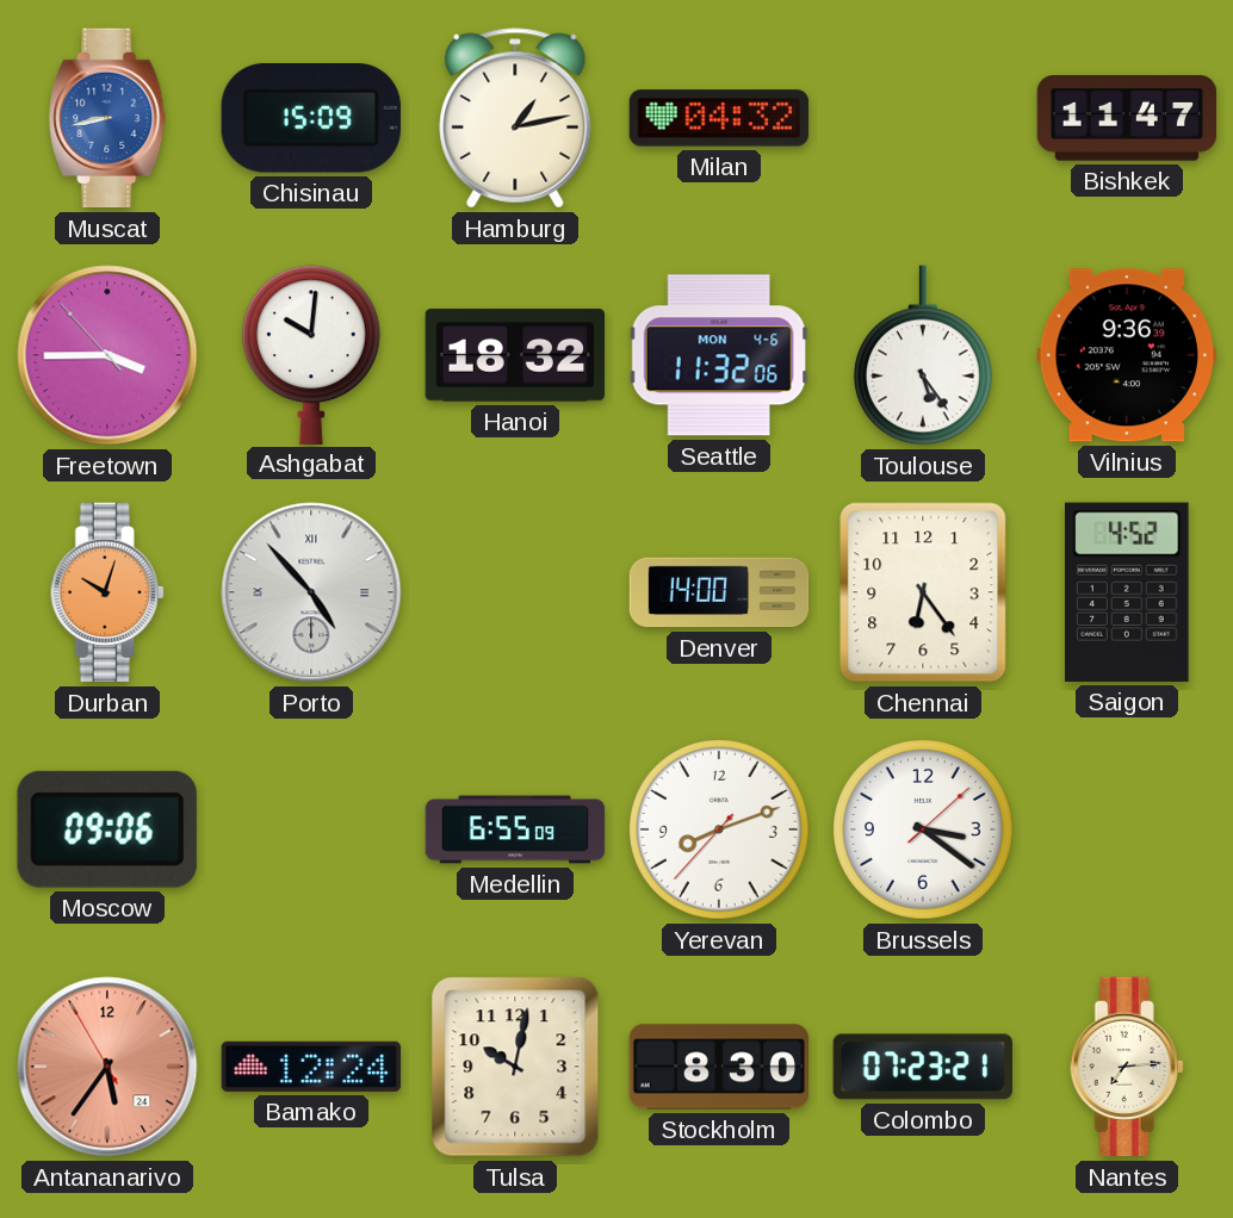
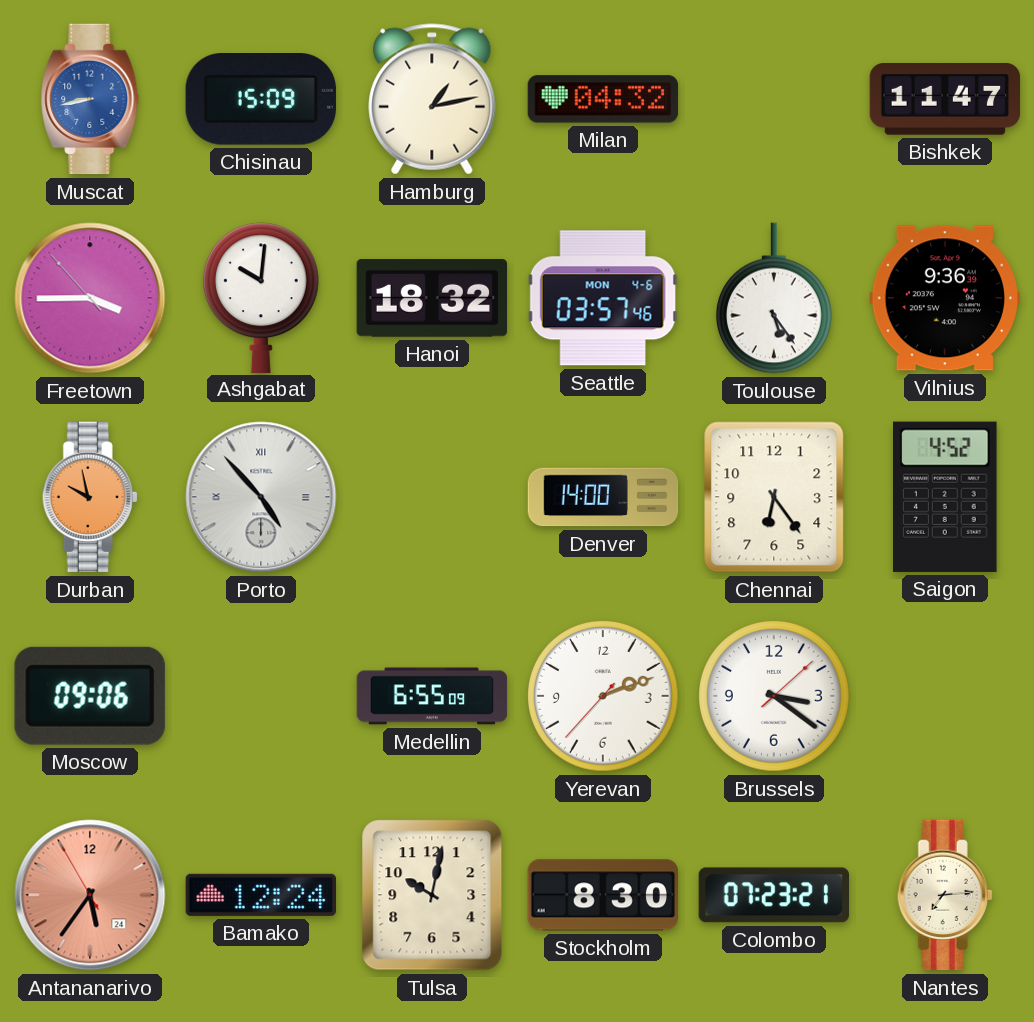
Seattle: 11:32 -> 03:57
Durban: 10:03 -> 9:58
Yerevan: 8:11 -> 2:11
